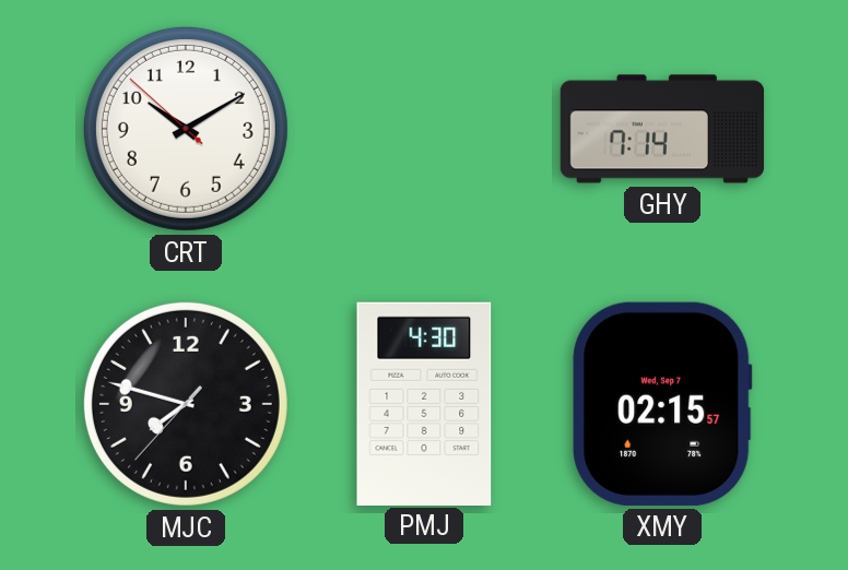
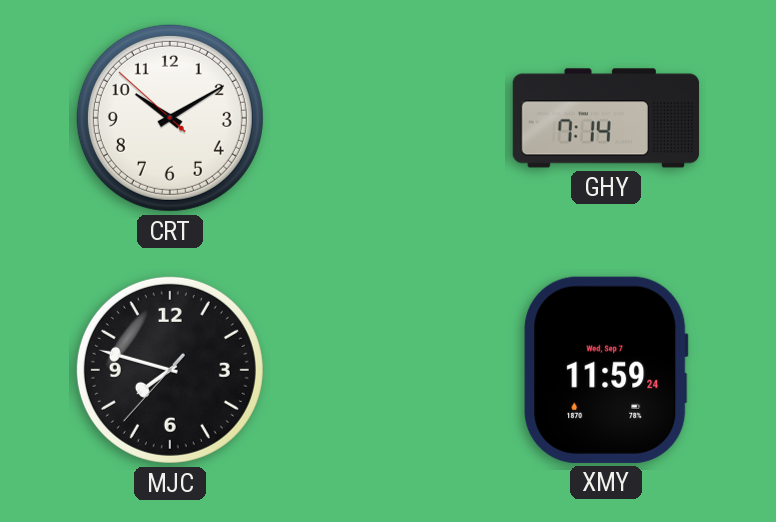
PMJ: 4:30 -> none
XMY: 02:15 -> 11:59
